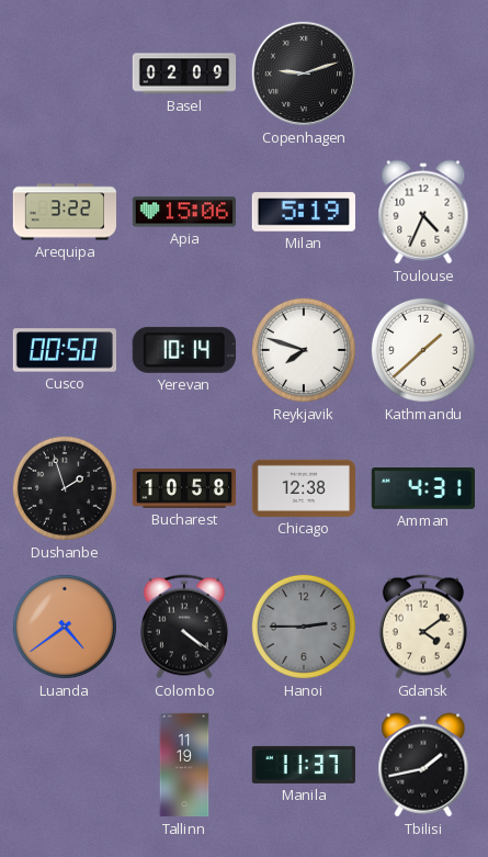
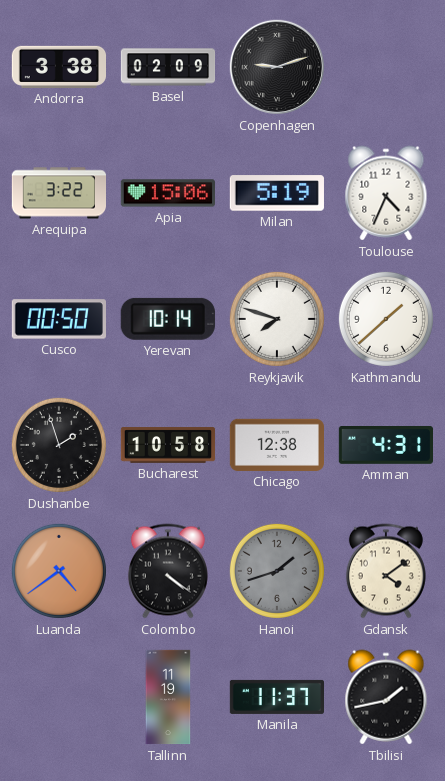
Andorra: none -> 3:38
Hanoi: 2:45 -> 1:42
